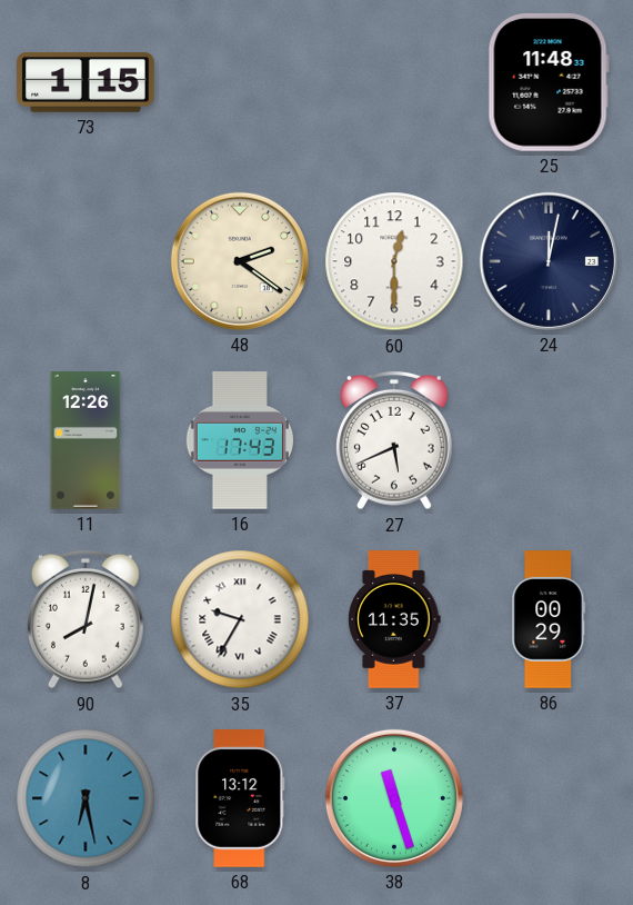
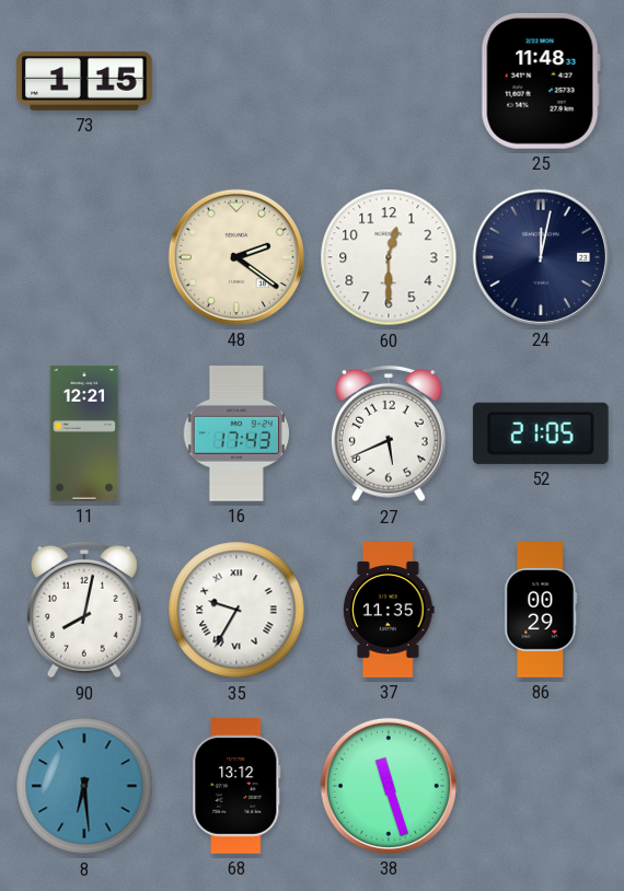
11: 12:26 -> 12:21
52: none -> 21:05
8: 6:28 -> 6:29
